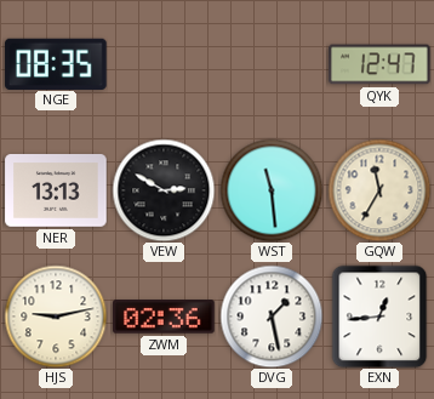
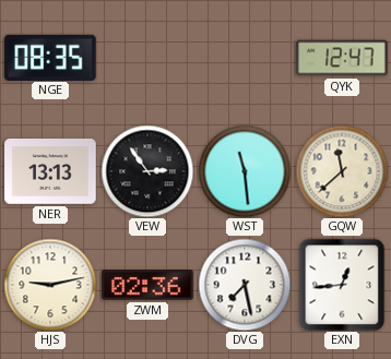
VEW: 2:50 -> 2:54
GQW: 11:35 -> 11:38
DVG: 1:28 -> 7:28
